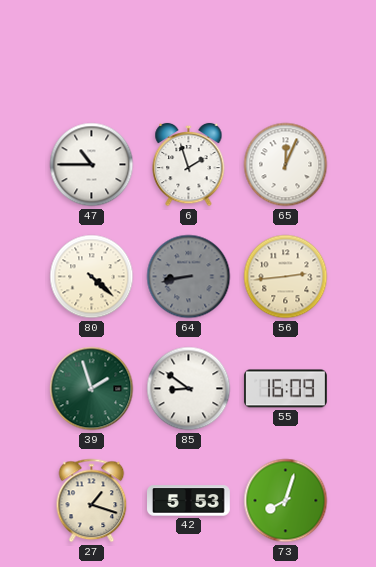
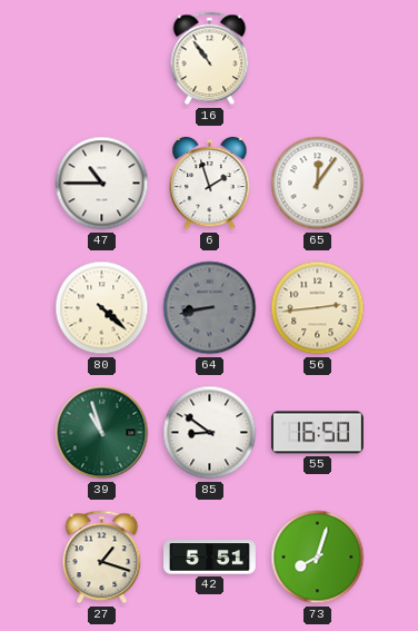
16: none -> 10:54
65: 12:04 -> 12:06
39: 1:57 -> 10:57
55: 16:09 -> 16:50
42: 5:53 -> 5:51
